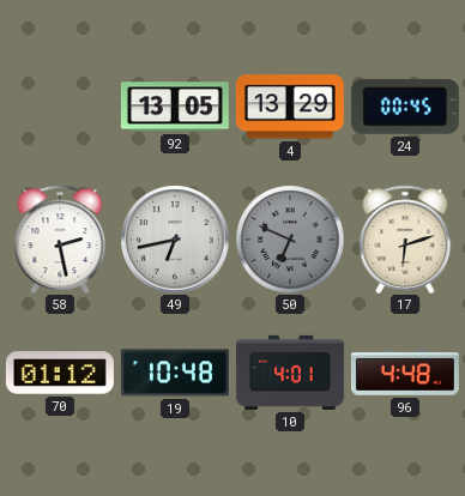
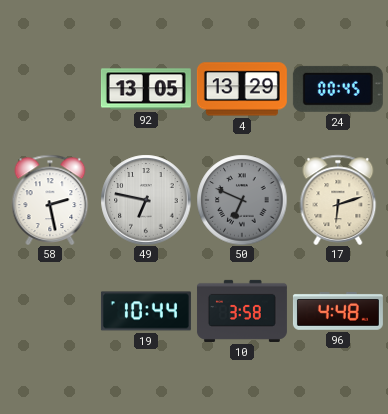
49: 6:43 -> 6:47
70: 01:12 -> none
19: 10:48 -> 10:44
10: 4:01 -> 3:58
